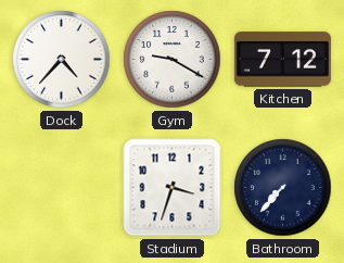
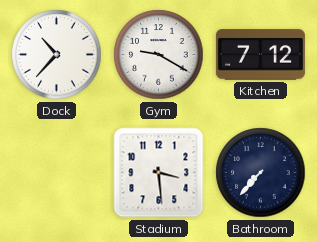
Dock: 4:37 -> 10:37
Stadium: 3:33 -> 3:29
